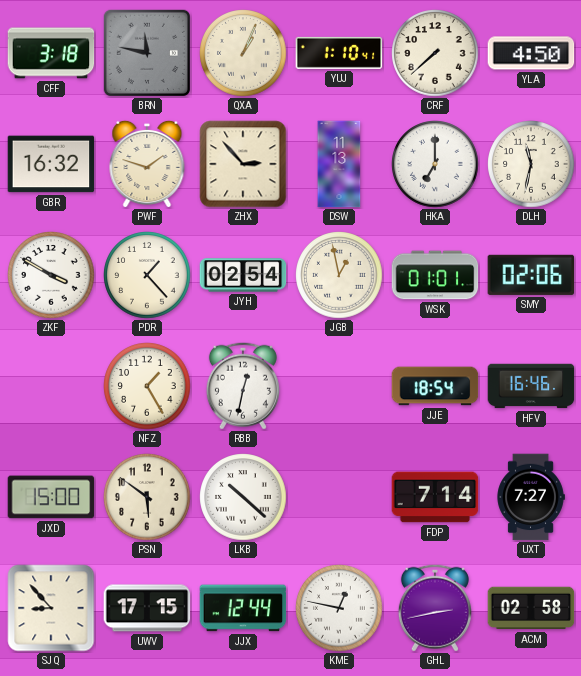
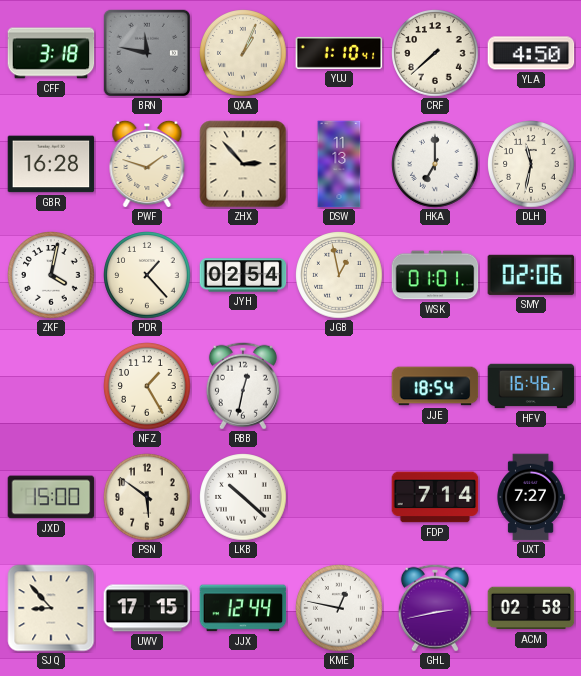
GBR: 16:32 -> 16:28
ZKF: 3:50 -> 4:02
